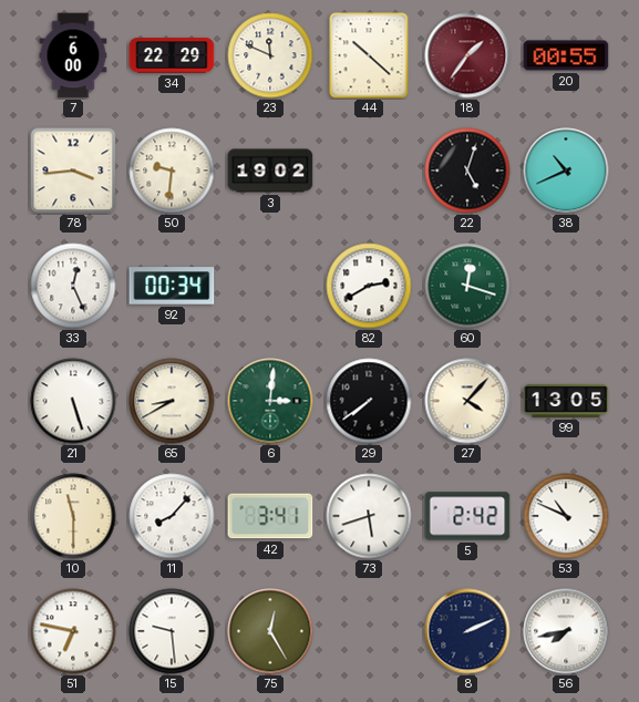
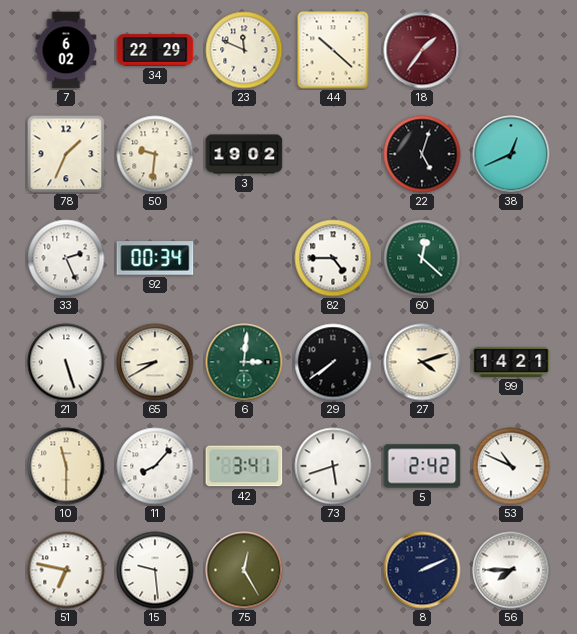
7: 6:00 -> 6:02
20: 00:55 -> none
78: 3:44 -> 1:34
38: 10:41 -> 12:41
33: 12:26 -> 2:26
82: 2:40 -> 4:45
60: 12:18 -> 12:22
27: 4:07 -> 4:12
99: 13:05 -> 14:21
56: 7:43 -> 7:45
